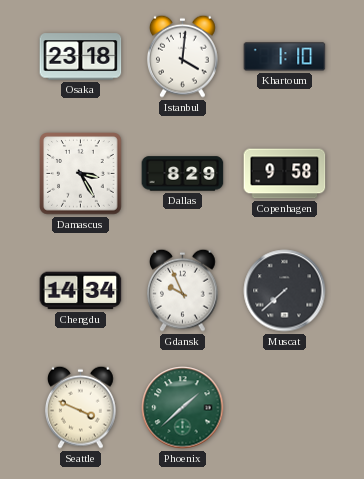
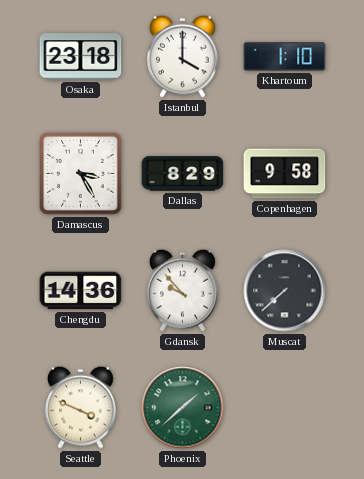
Istanbul: 4:01 -> 4:00
Chengdu: 14:34 -> 14:36
Gdansk: 9:56 -> 9:53
